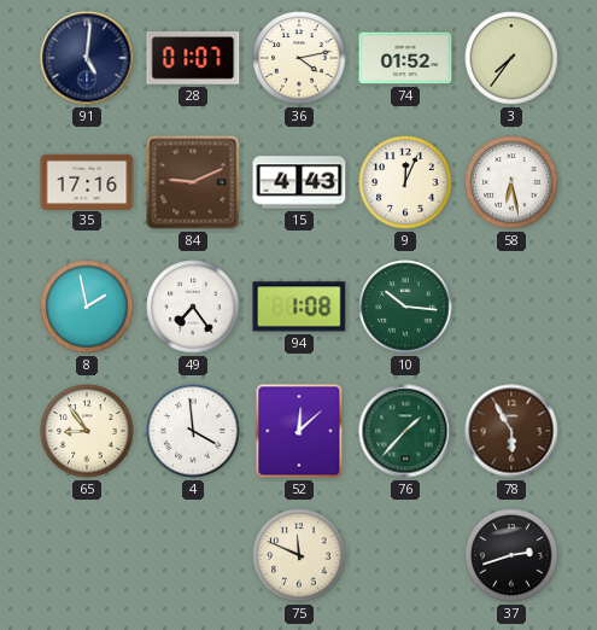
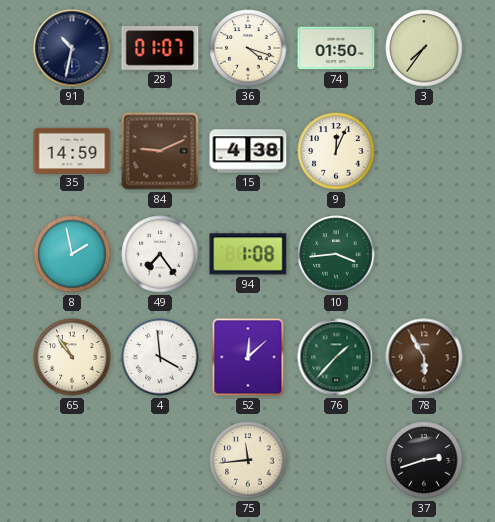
91: 5:01 -> 10:32
36: 4:13 -> 4:18
74: 01:52 -> 01:50
35: 17:16 -> 14:59
15: 4:43 -> 4:38
58: 6:28 -> none
10: 10:16 -> 3:44
65: 8:54 -> 10:54
75: 11:49 -> 11:44
